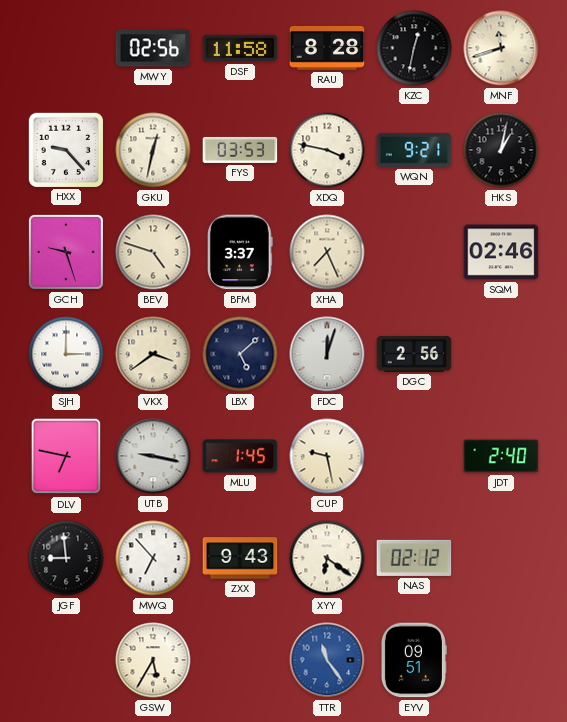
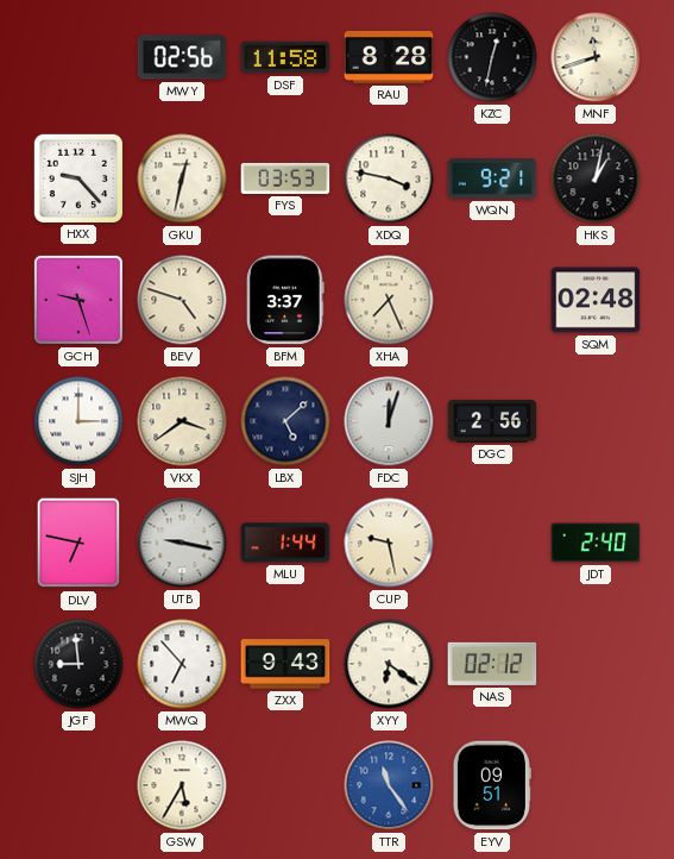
SQM: 02:46 -> 02:48
MLU: 1:45 -> 1:44
